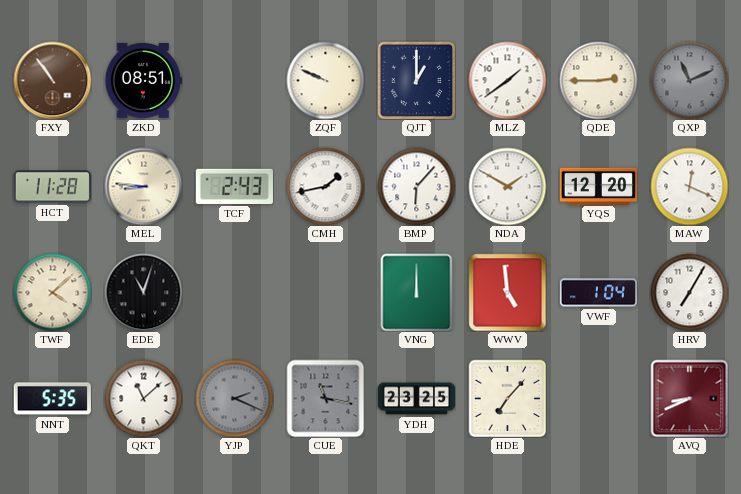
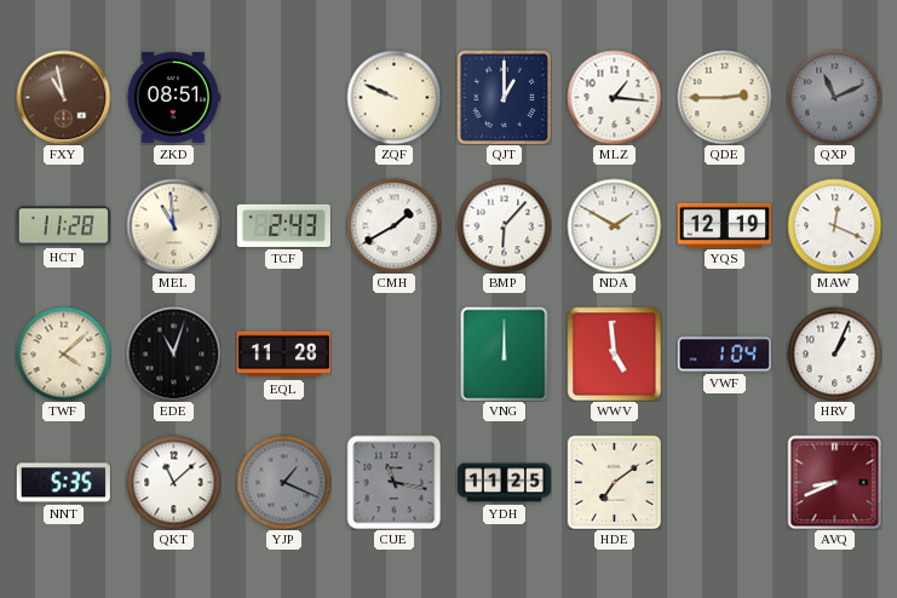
FXY: 10:54 -> 10:58
MLZ: 1:39 -> 1:16
MEL: 8:46 -> 10:59
CMH: 1:43 -> 1:40
YQS: 12:20 -> 12:19
EQL: none -> 11:28
HRV: 7:05 -> 1:04
YJP: 2:19 -> 1:19
YDH: 23:25 -> 11:25
HDE: 7:07 -> 7:09
